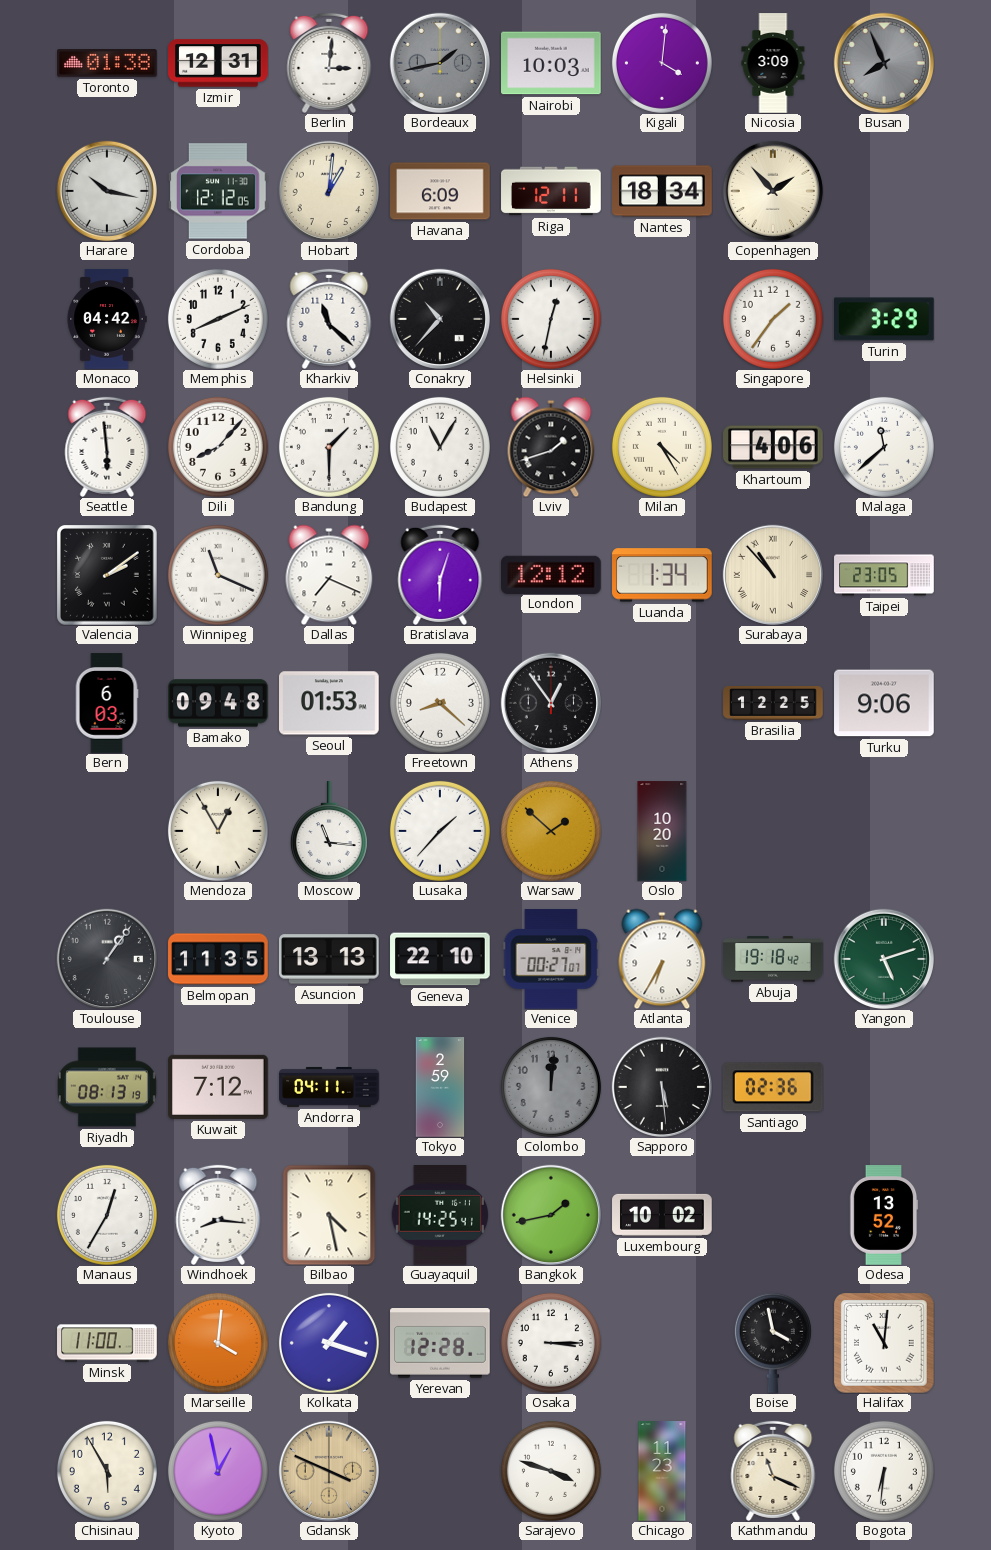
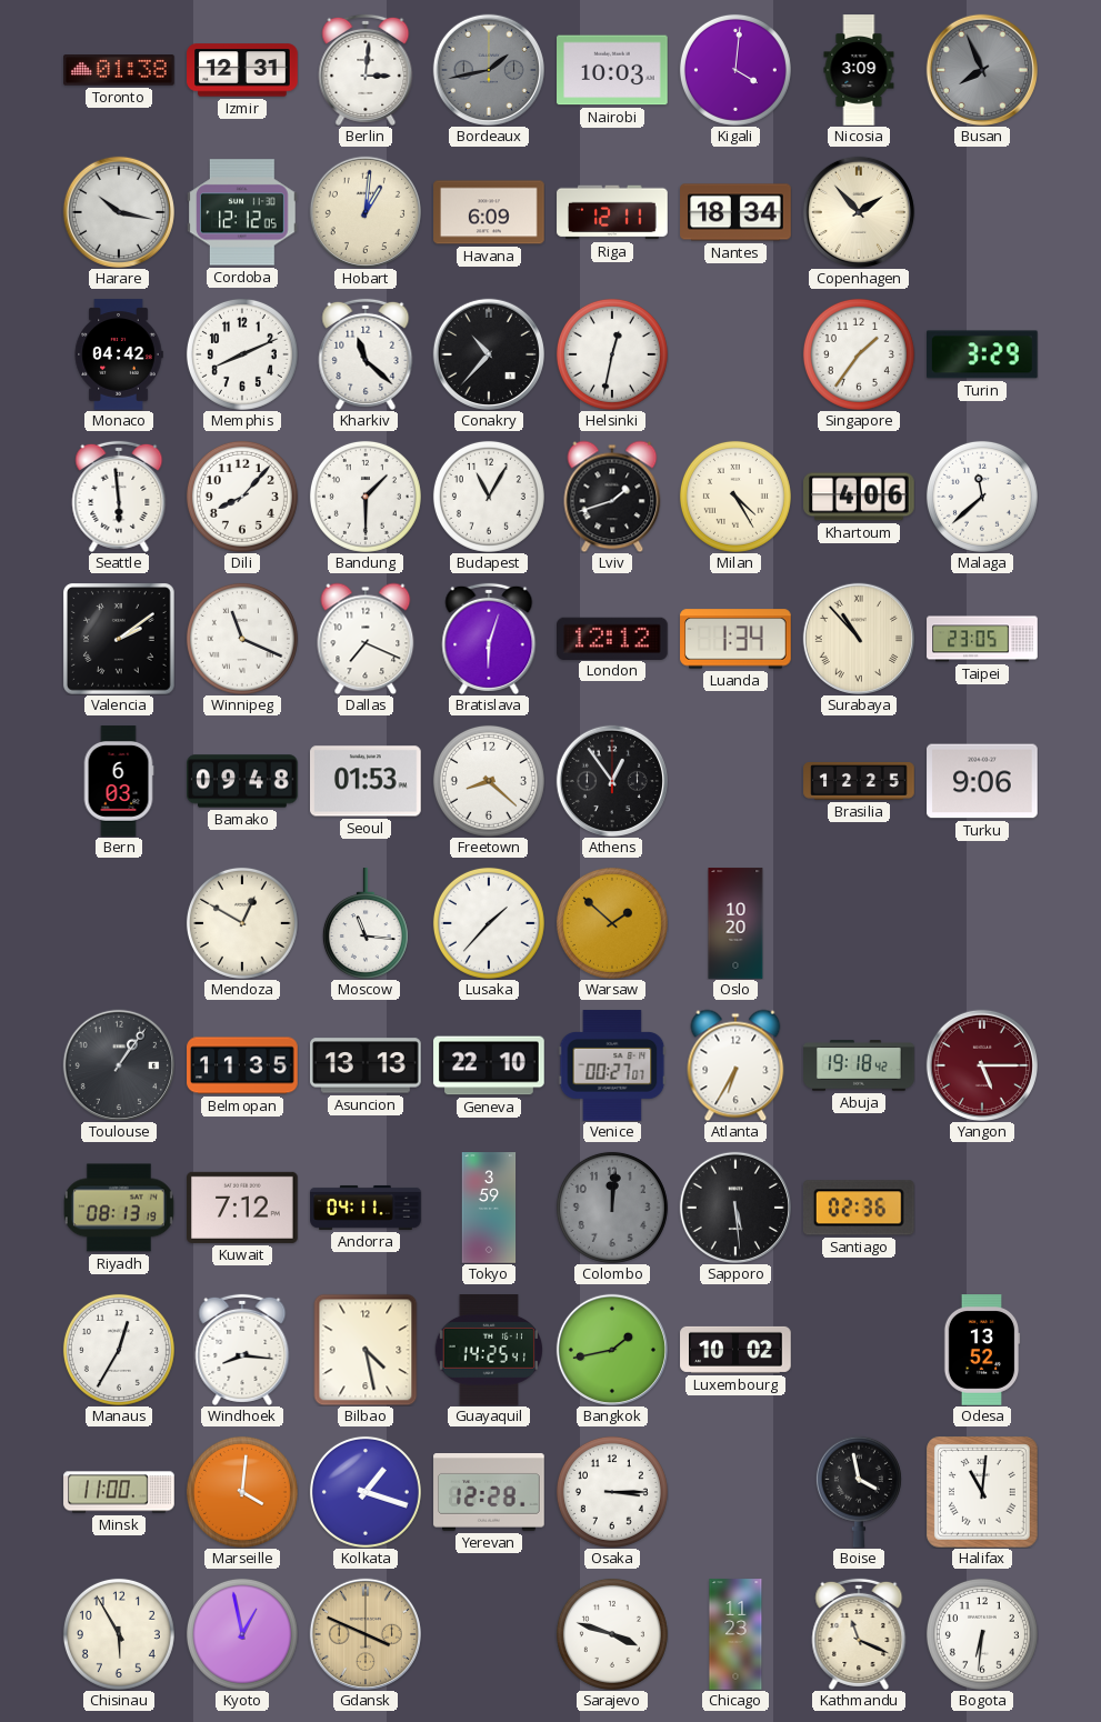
Mendoza: 12:55 -> 12:50
Yangon: 5:12 -> 5:15
Yangon dial: green -> burgundy
Tokyo: 2:59 -> 3:59
